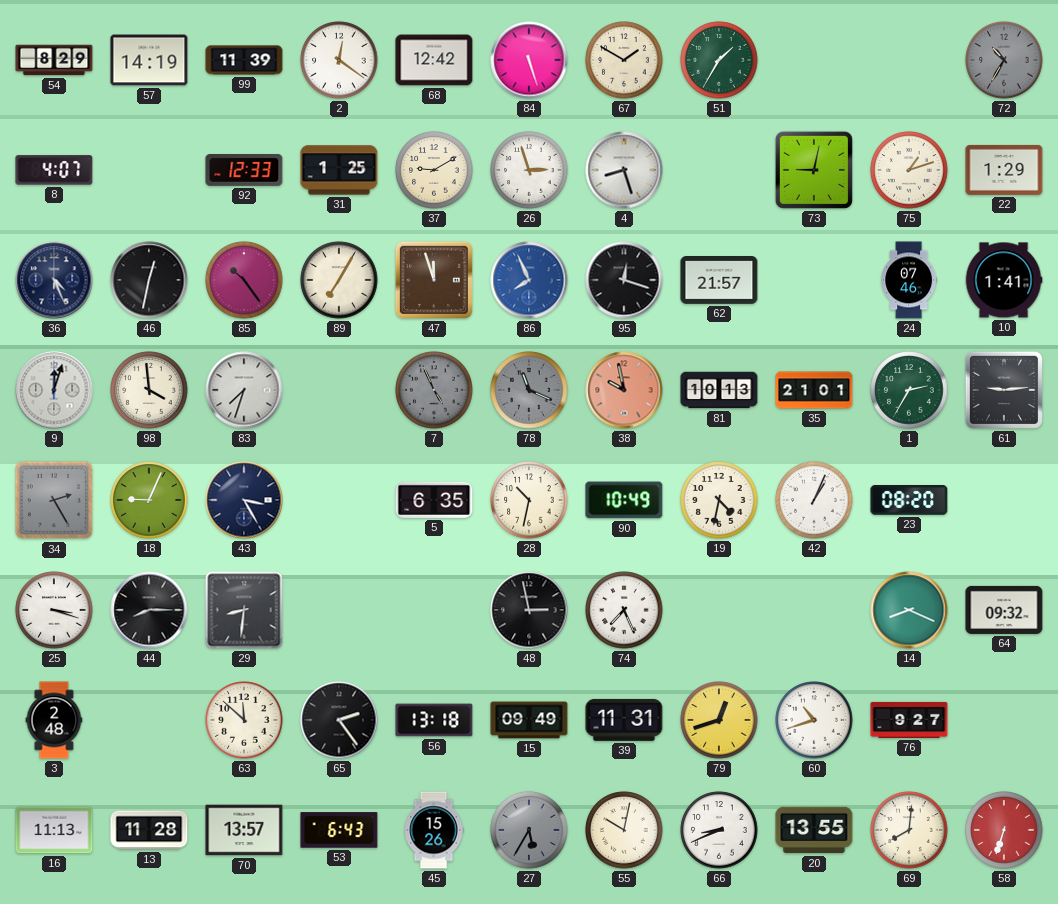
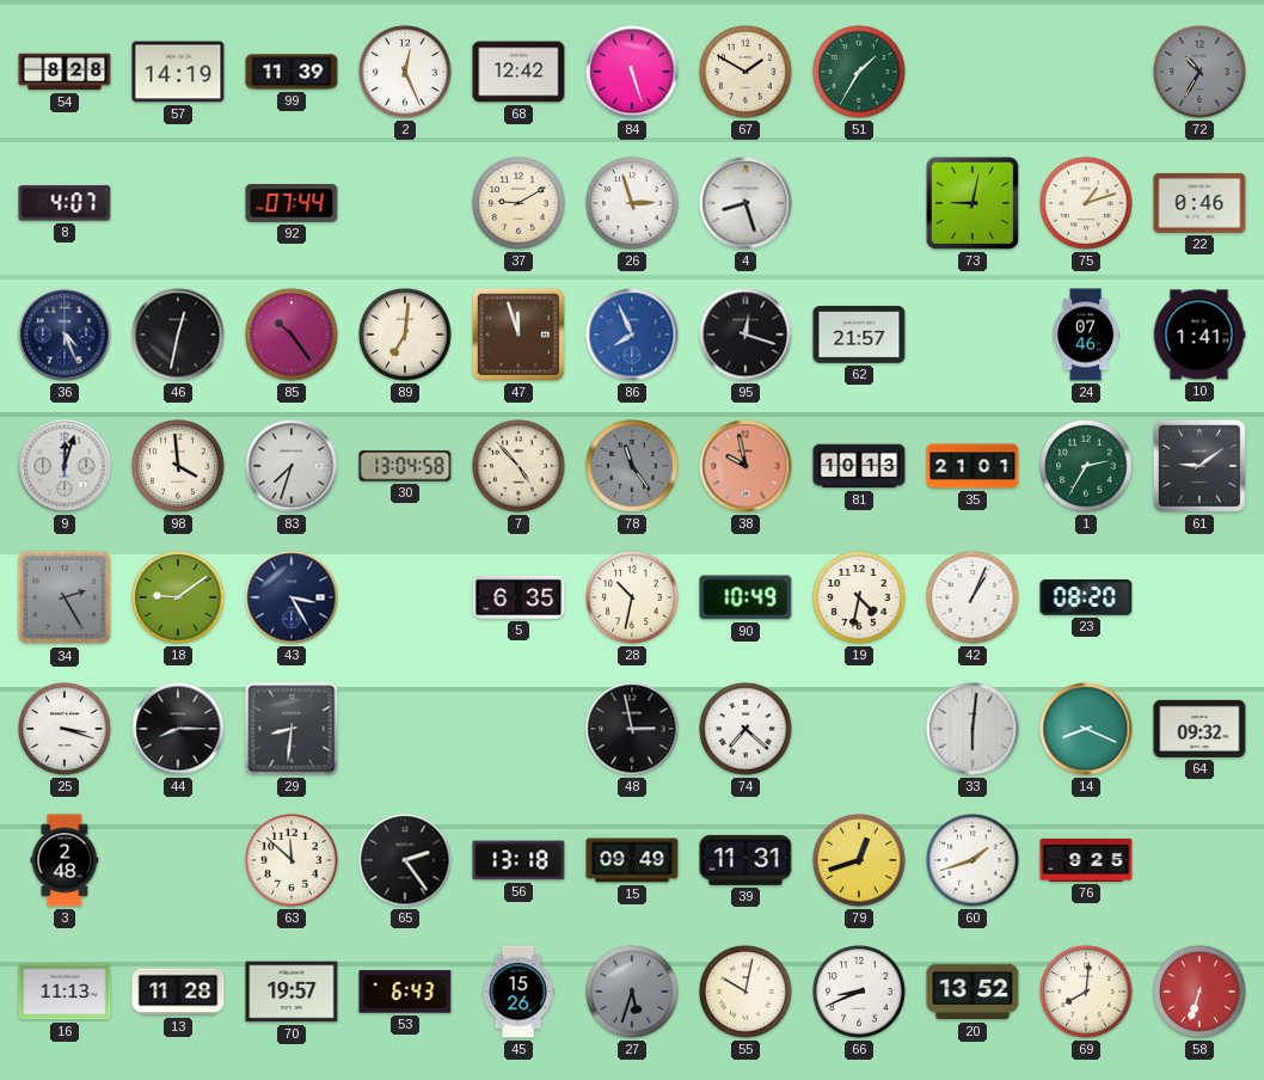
54: 8:29 -> 8:28
2: 12:21 -> 12:26
92: 12:33 -> 07:44
31: 1:25 -> none
22: 1:29 -> 0:46
89: 7:05 -> 7:01
30: none -> 13:04
7: 4:56 -> 4:53
7 dial: grey -> cream
78: 11:19 -> 11:24
61: 9:14 -> 9:09
18: 9:04 -> 9:09
74: 7:26 -> 7:22
33: none -> 6:01
60: 10:42 -> 1:42
76: 9:27 -> 9:25
70: 13:57 -> 19:57
27: 5:35 -> 5:33
20: 13:55 -> 13:52
